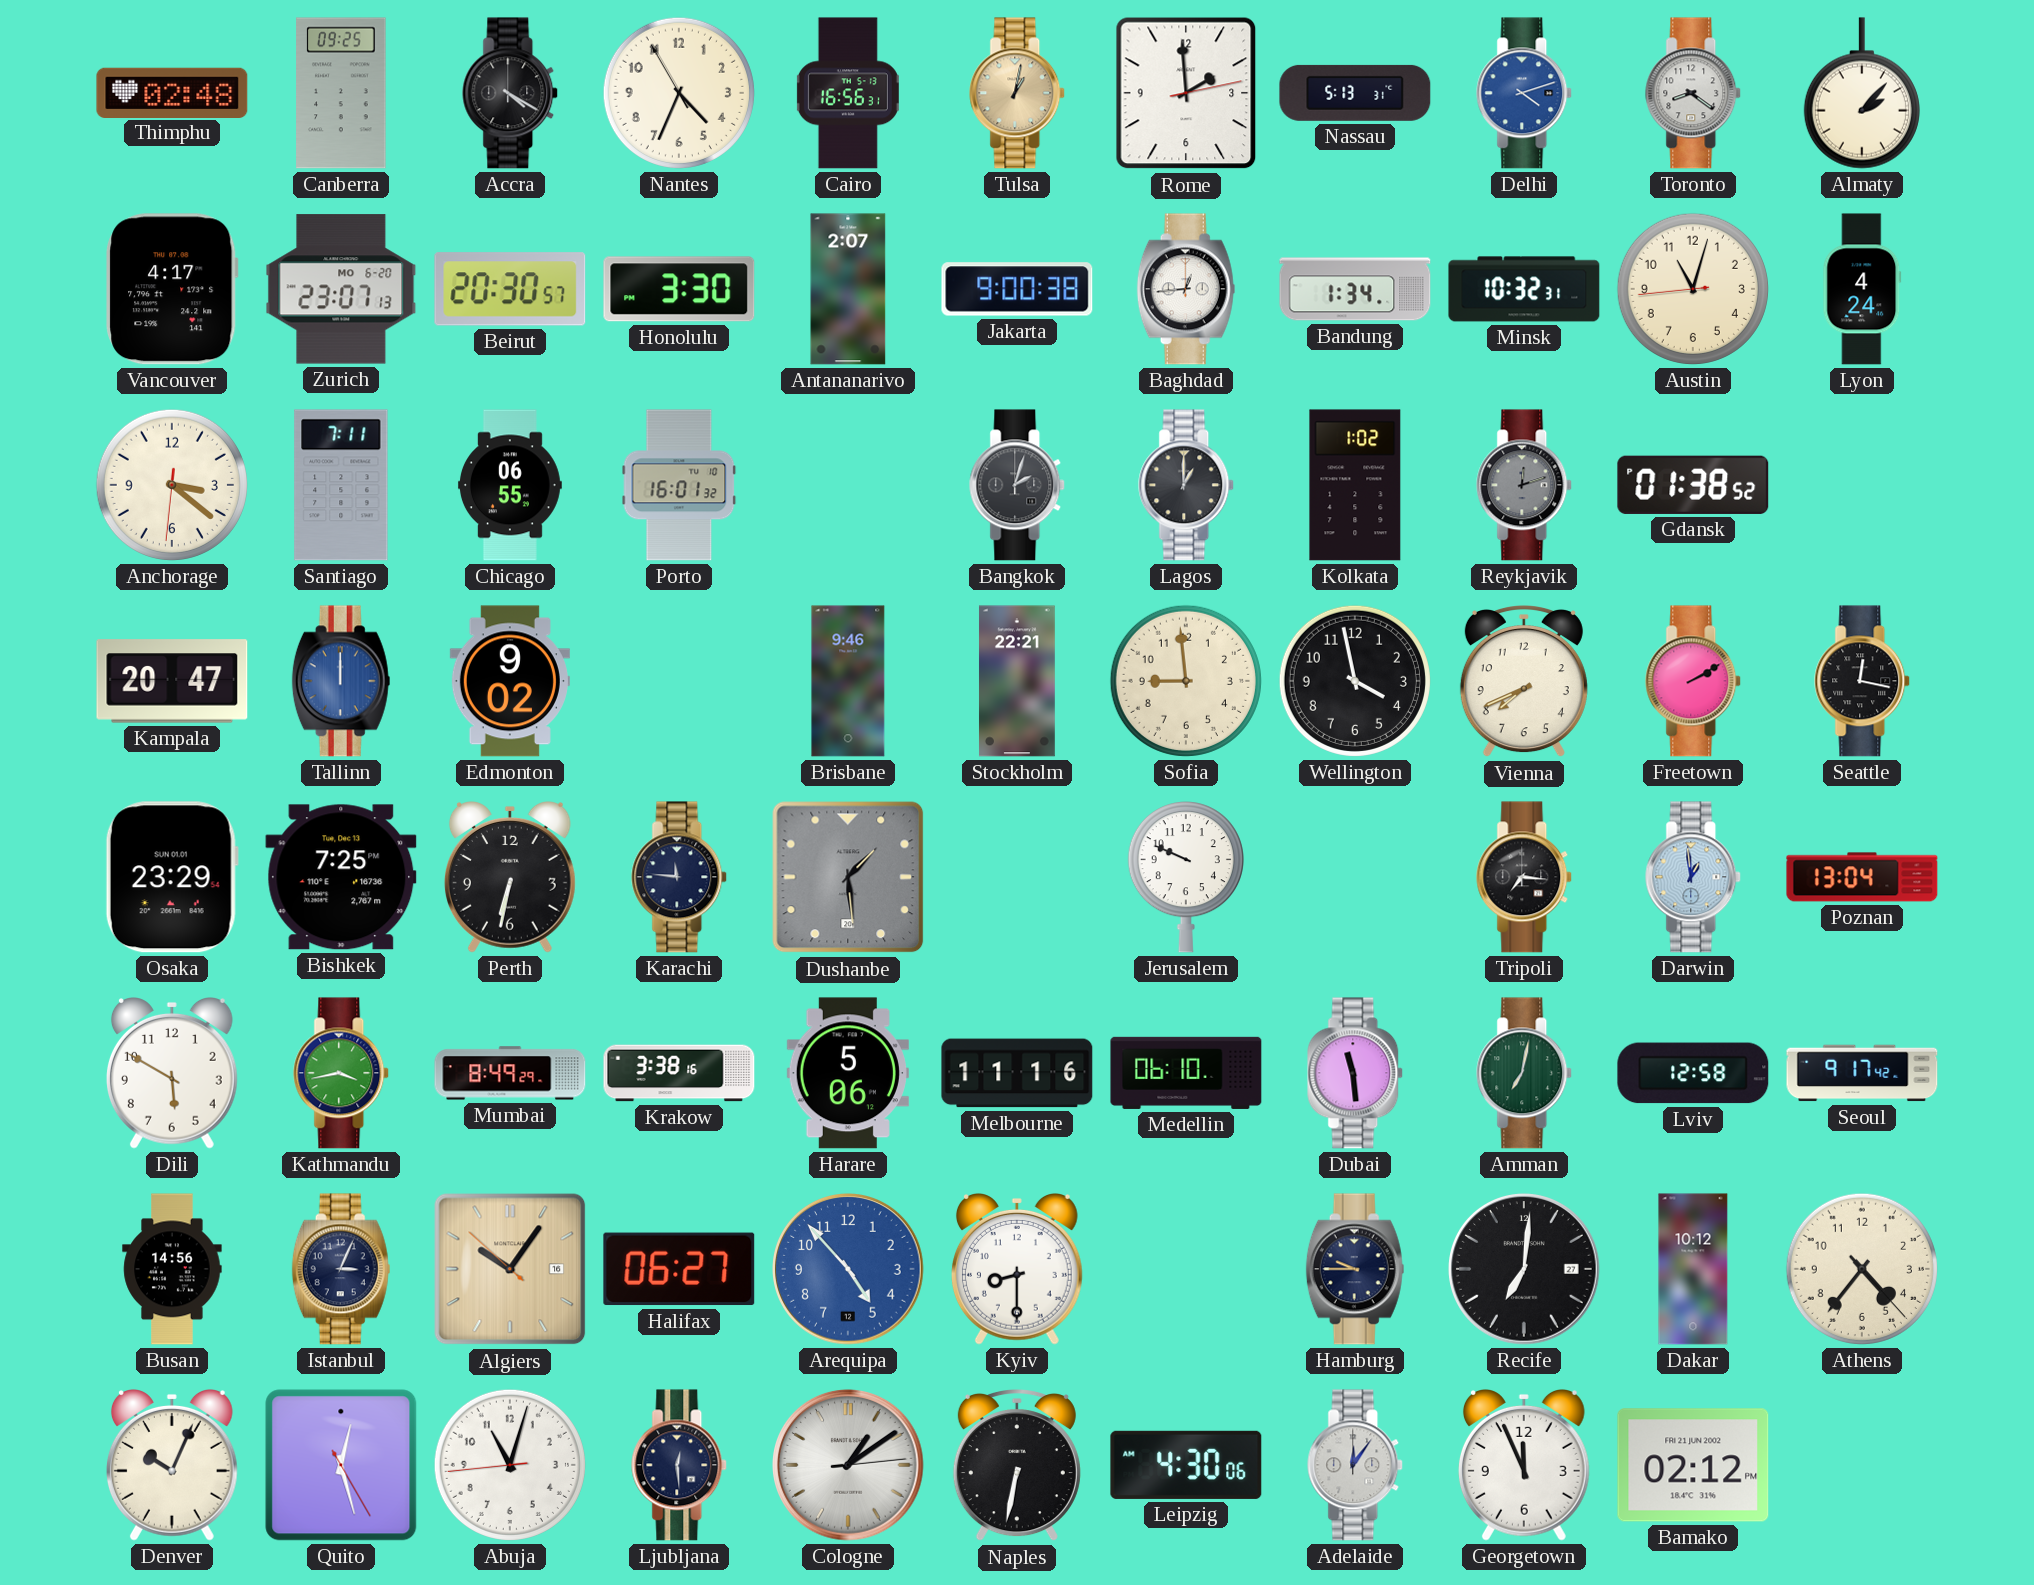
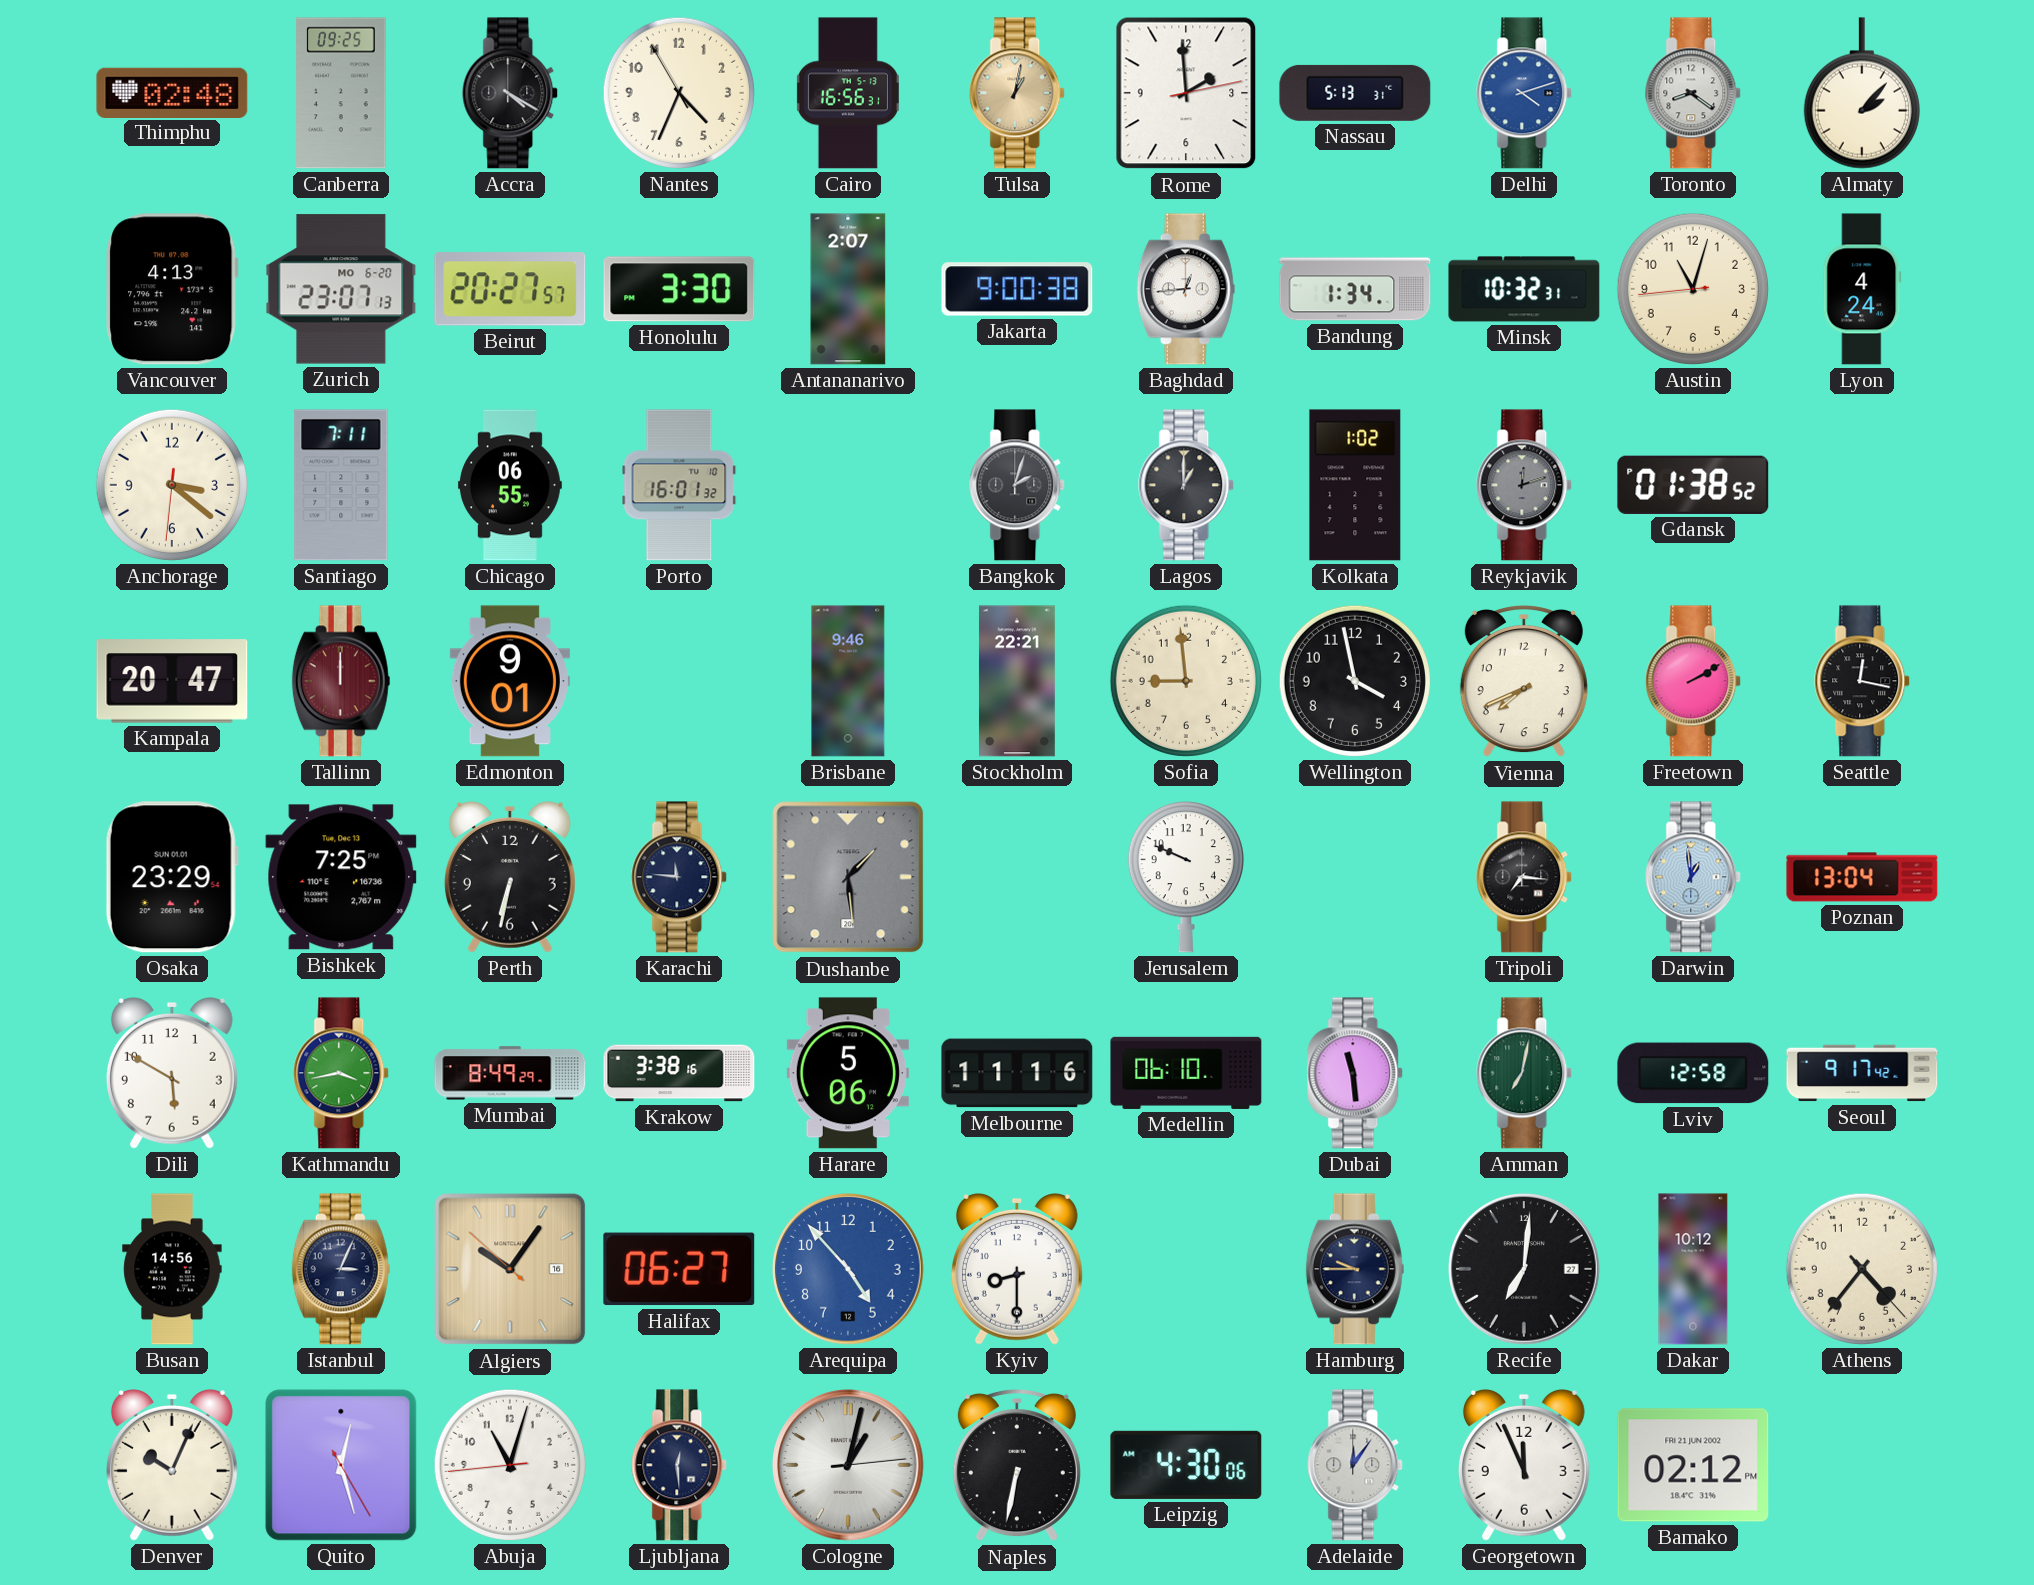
Vancouver: 4:17 -> 4:13
Beirut: 20:30 -> 20:27
Tallinn dial: blue -> burgundy
Edmonton: 9:02 -> 9:01
Cologne: 1:09 -> 1:02
